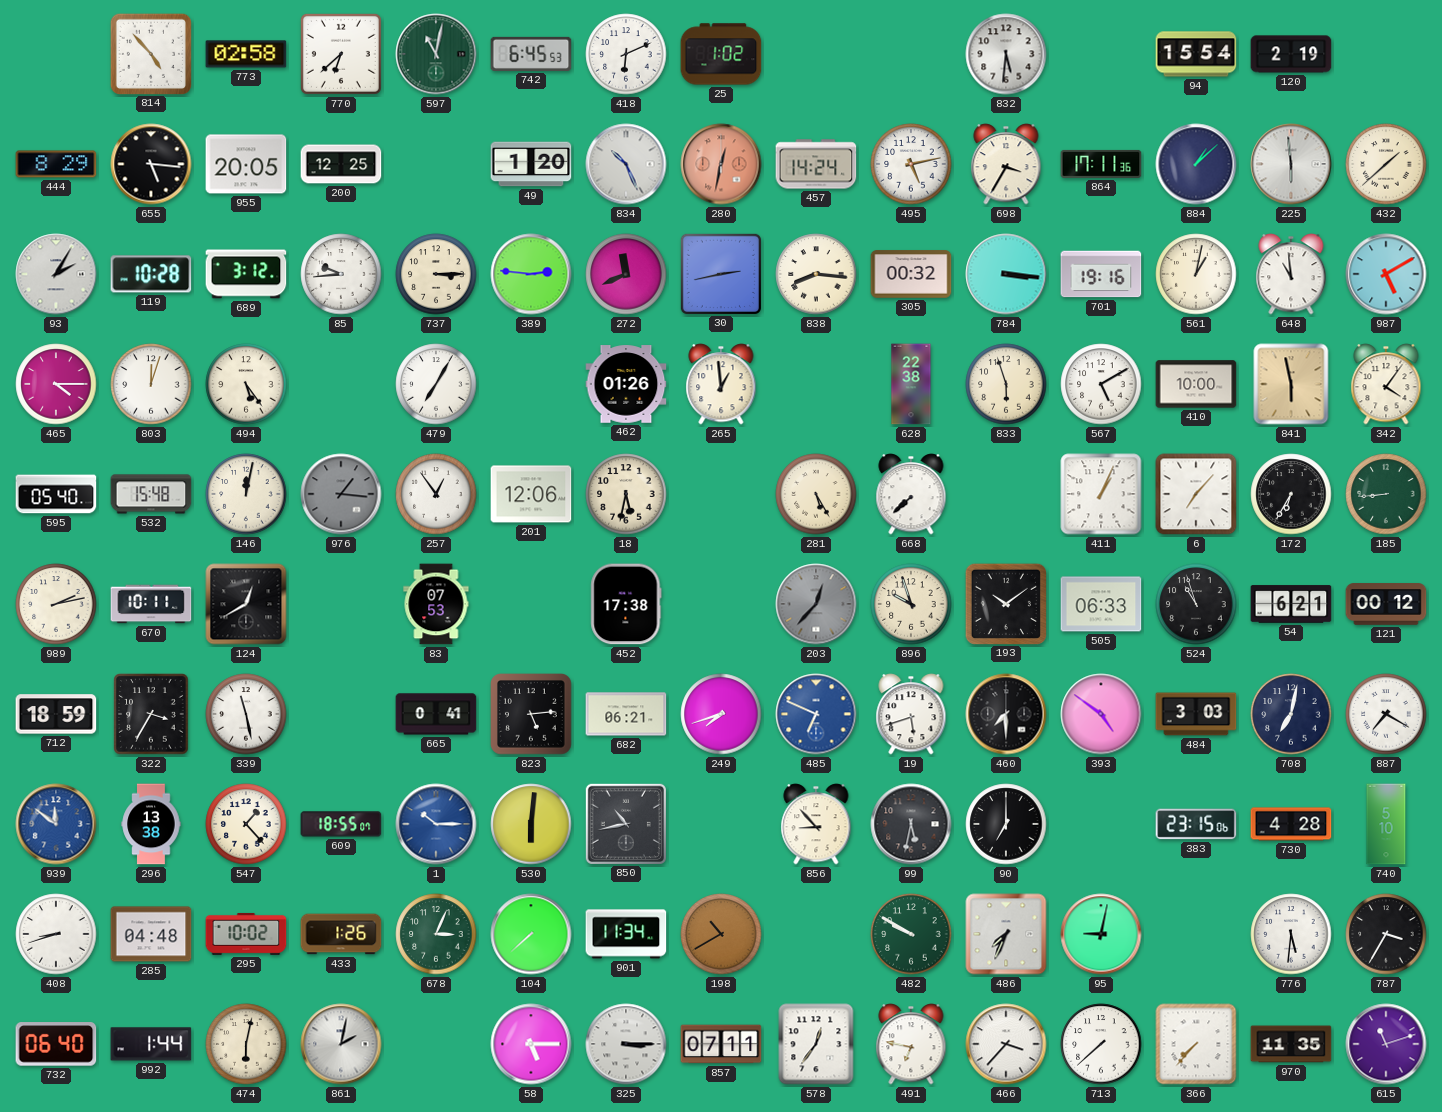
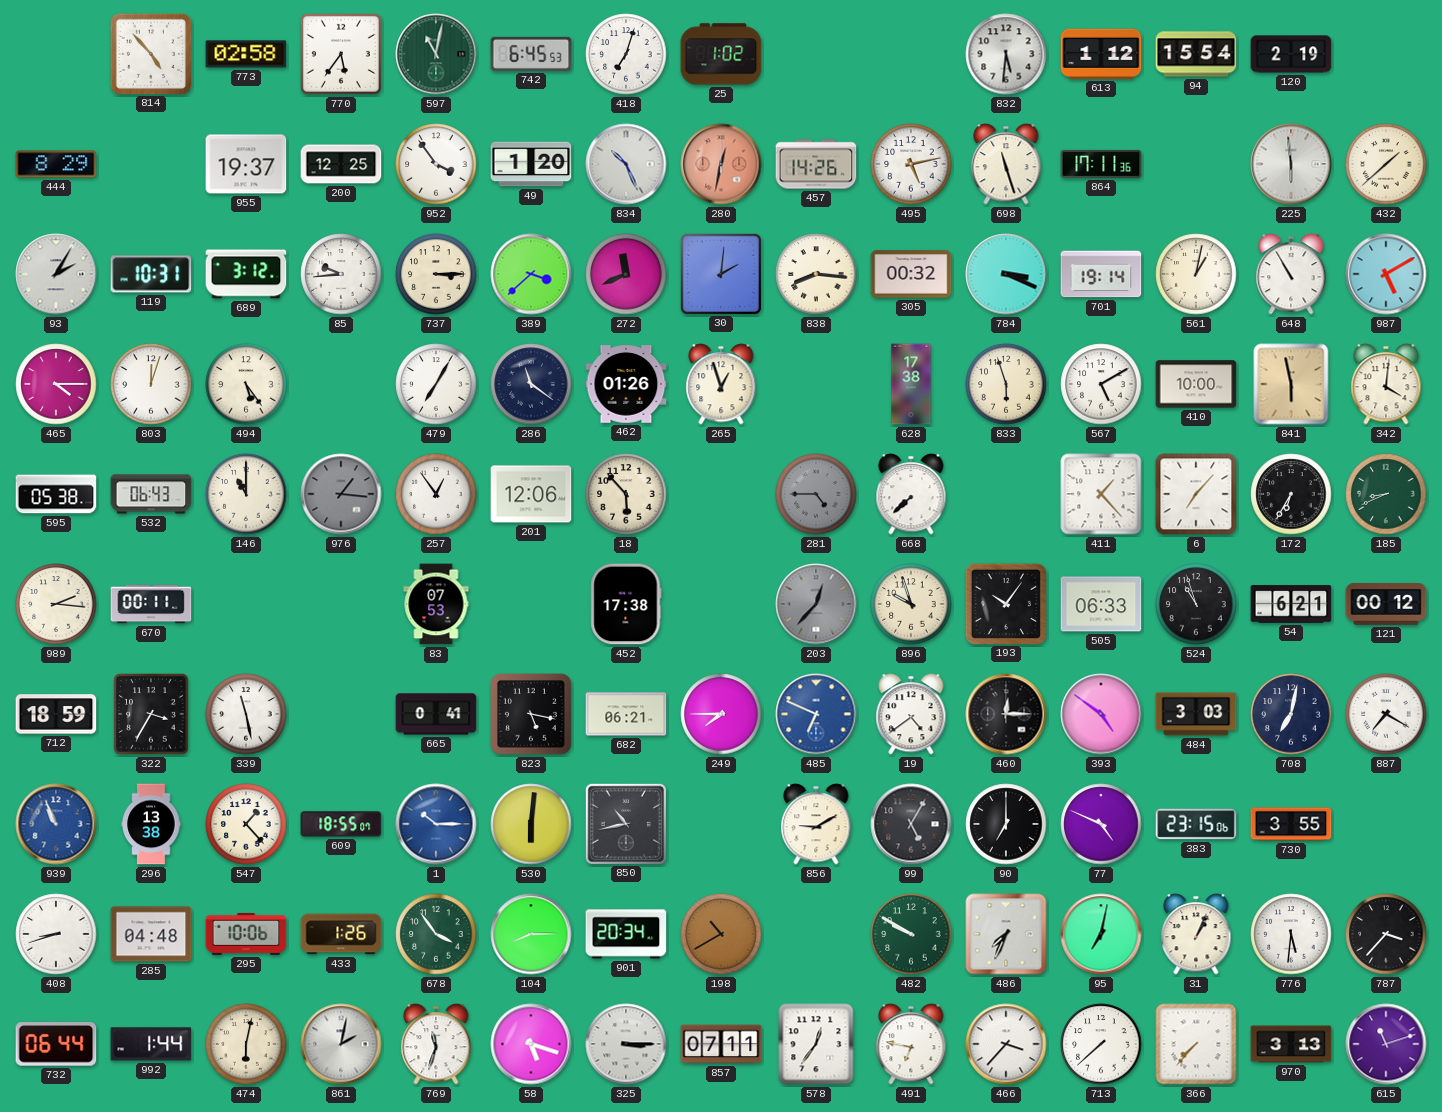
770: 6:38 -> 5:36
418: 6:11 -> 7:03
613: none -> 1:12
655: 5:16 -> none
955: 20:05 -> 19:37
952: none -> 3:54
457: 14:24 -> 14:26
698: 3:35 -> 11:27
884: 1:08 -> none
119: 10:28 -> 10:31
389: 2:46 -> 3:38
30: 2:43 -> 2:01
784: 3:16 -> 3:19
701: 19:16 -> 19:14
648: 10:59 -> 10:55
286: none -> 11:21
265: 12:59 -> 12:57
628: 22:38 -> 17:38
342: 4:06 -> 4:01
595: 05:40 -> 05:38
532: 15:48 -> 06:43
146: 12:02 -> 11:00
18: 5:32 -> 5:53
281: 5:25 -> 4:45
281 dial: cream -> grey
411: 1:04 -> 1:23
185: 8:44 -> 8:41
989: 2:13 -> 2:16
670: 10:11 -> 00:11
124: 12:40 -> none
193: 10:09 -> 10:06
823: 5:14 -> 5:17
249: 7:42 -> 7:45
19: 5:42 -> 4:39
460: 7:30 -> 12:15
939: 11:51 -> 10:56
856: 8:53 -> 9:10
99: 5:32 -> 5:05
77: none -> 4:49
730: 4:28 -> 3:55
740: 5:10 -> none
295: 10:02 -> 10:06
678: 3:04 -> 3:54
104: 7:38 -> 8:15
901: 11:34 -> 20:34
95: 9:02 -> 7:02
31: none -> 1:04
787: 3:35 -> 3:37
732: 06:40 -> 06:44
769: none -> 11:33
58: 5:15 -> 5:18
970: 11:35 -> 3:13
